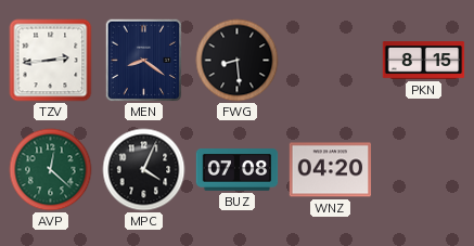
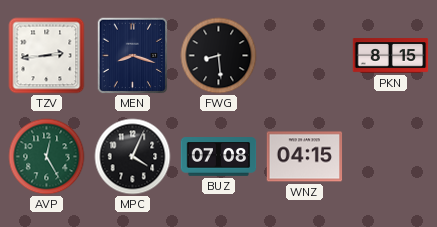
MEN: 8:21 -> 8:18
AVP: 12:22 -> 12:25
WNZ: 04:20 -> 04:15
